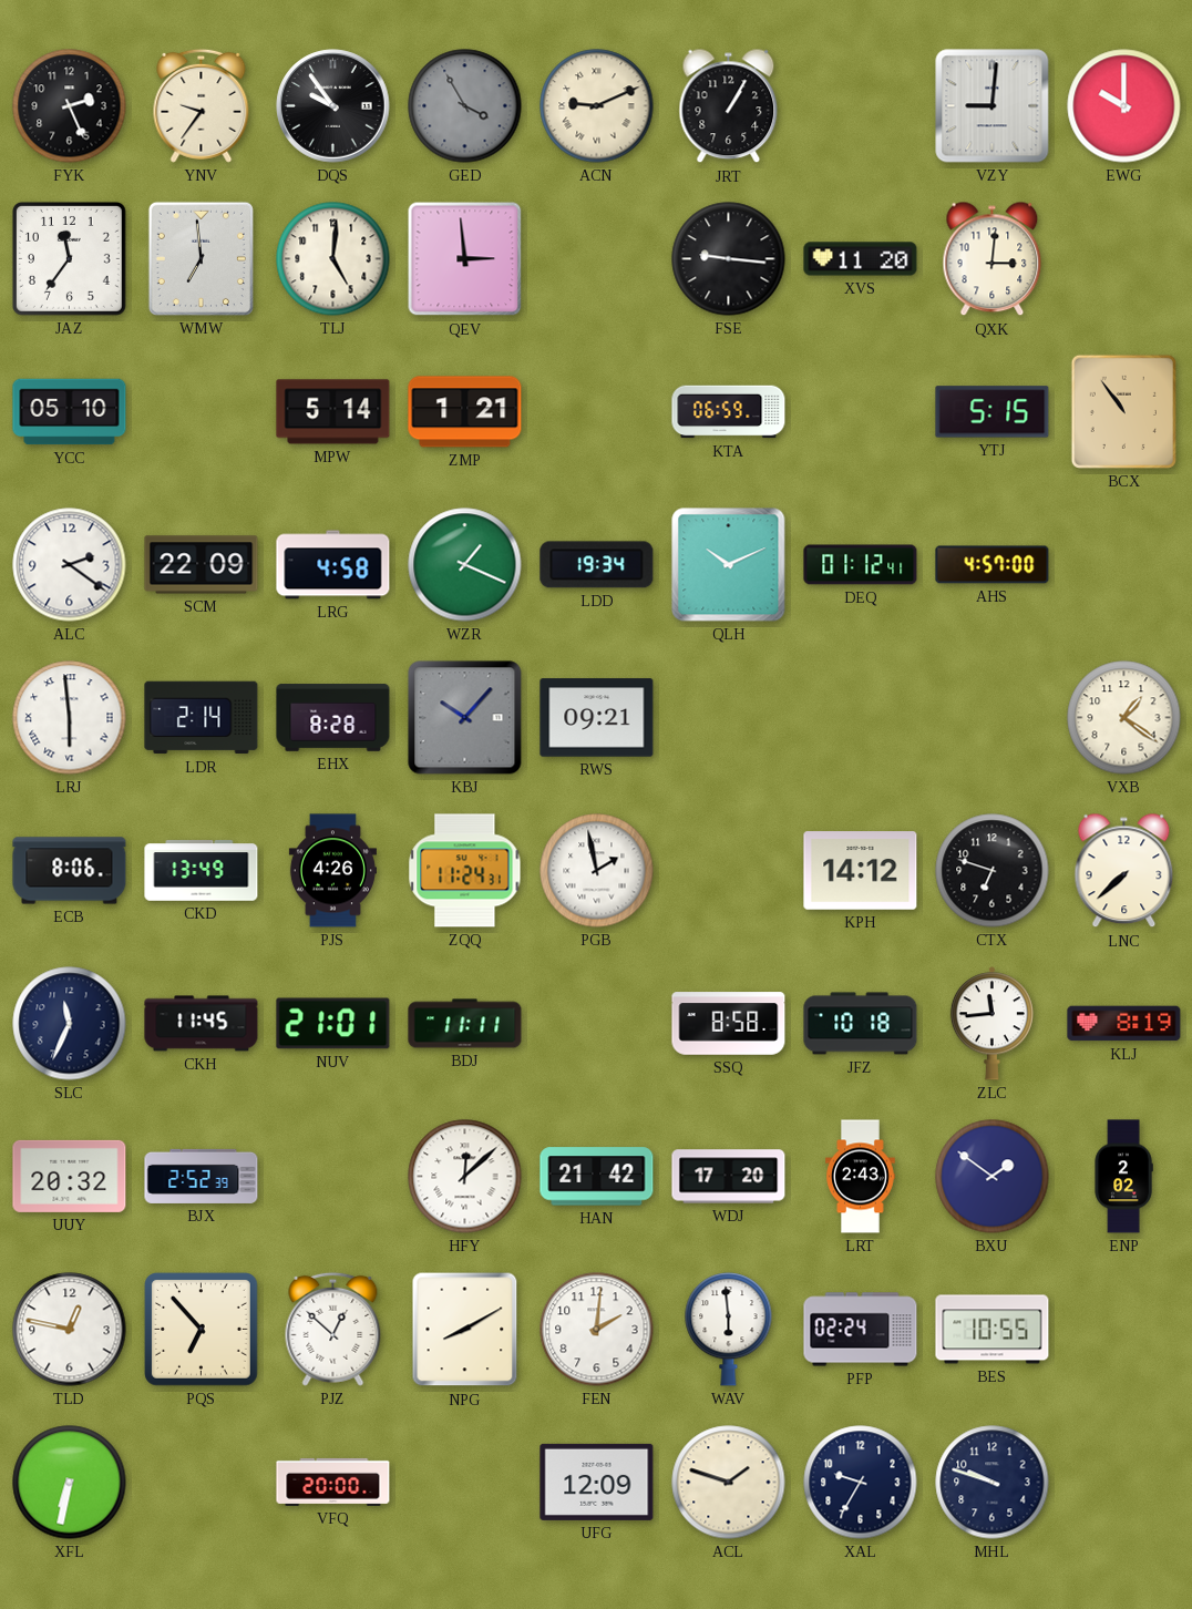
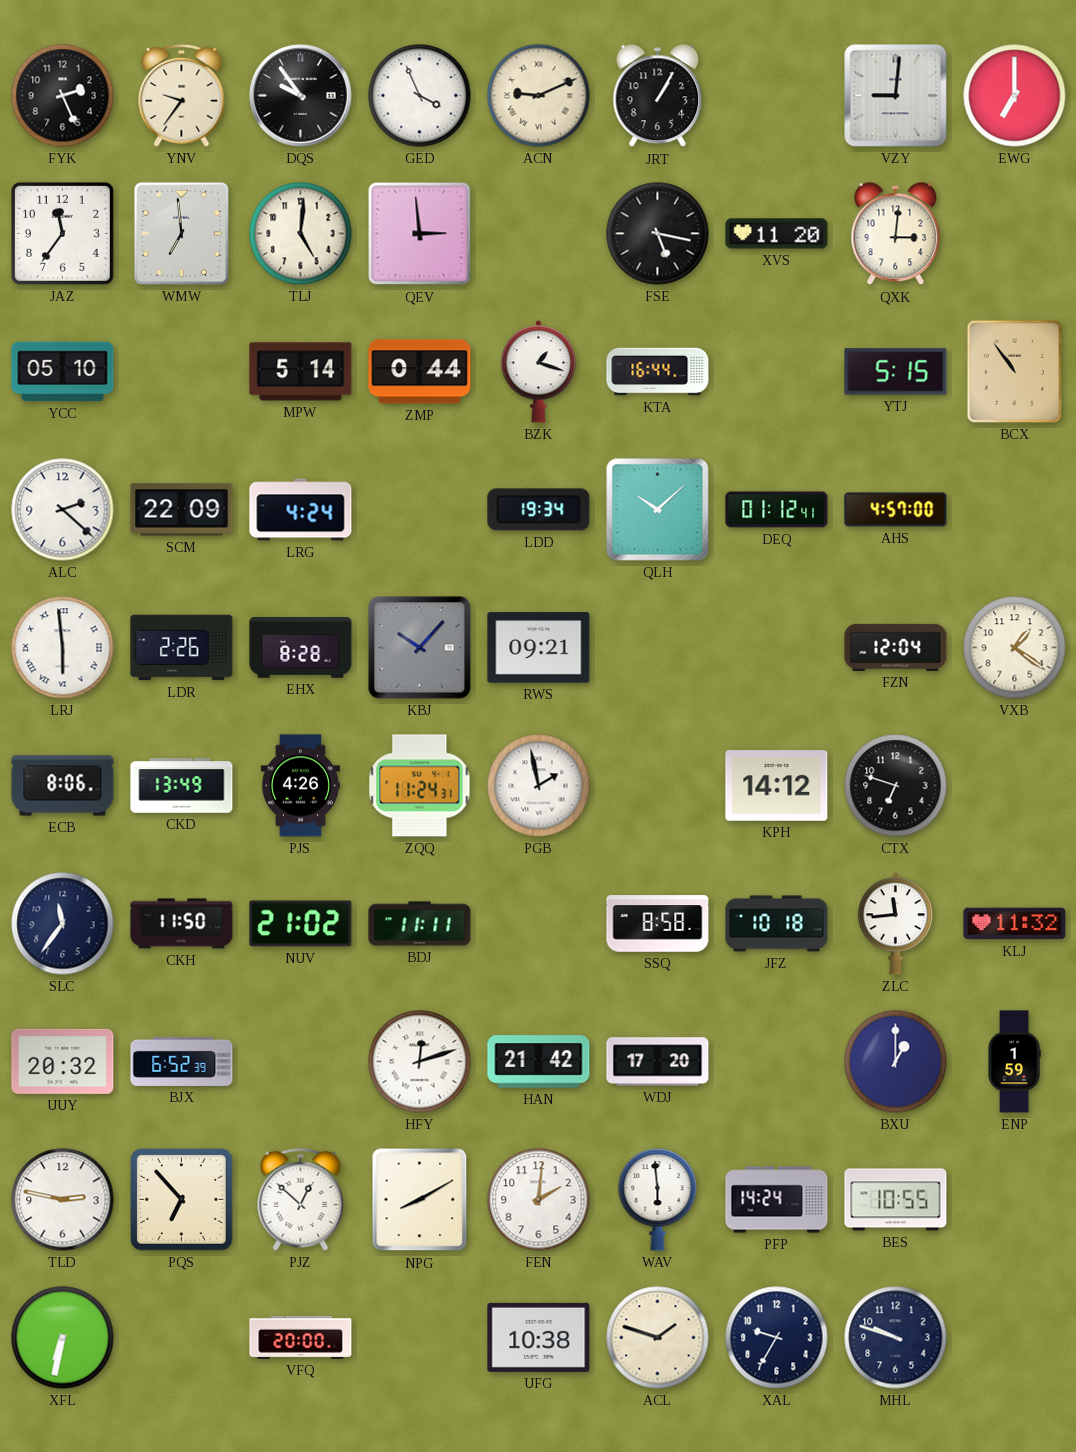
GED: 3:55 -> 3:56
GED dial: grey -> white
EWG: 10:00 -> 7:00
FSE: 9:16 -> 5:17
ZMP: 1:21 -> 0:44
BZK: none -> 1:18
KTA: 06:59 -> 16:44
ALC: 2:21 -> 2:22
LRG: 4:58 -> 4:24
WZR: 1:19 -> none
QLH: 10:11 -> 10:08
LDR: 2:14 -> 2:26
FZN: none -> 12:04
LNC: 7:38 -> none
SLC: 11:34 -> 11:36
CKH: 11:45 -> 11:50
NUV: 21:01 -> 21:02
KLJ: 8:19 -> 11:32
BJX: 2:52 -> 6:52
HFY: 12:08 -> 12:12
LRT: 2:43 -> none
BXU: 1:51 -> 1:00
ENP: 2:02 -> 1:59
TLD: 12:47 -> 2:47
PFP: 02:24 -> 14:24
UFG: 12:09 -> 10:38
